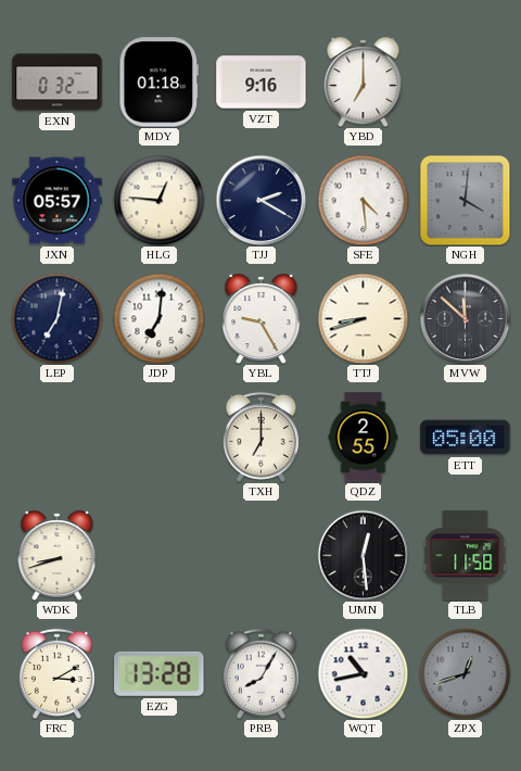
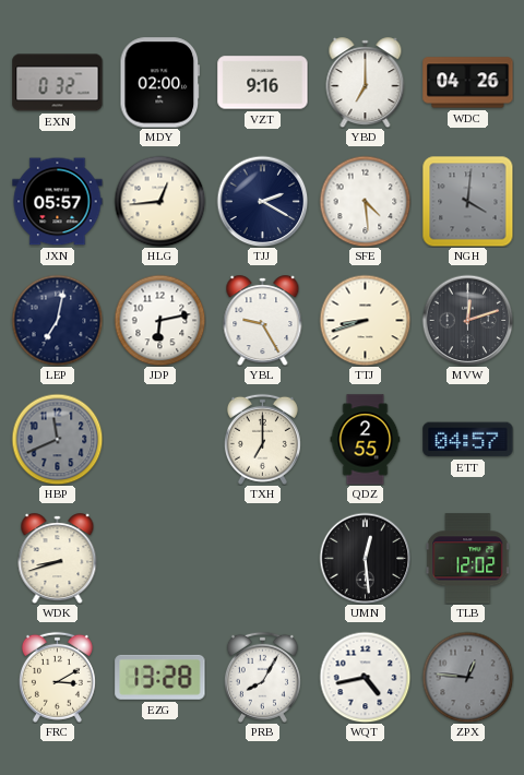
MDY: 01:18 -> 02:00
WDC: none -> 04:26
HLG: 12:46 -> 12:44
JDP: 7:01 -> 6:13
MVW: 11:52 -> 12:12
HBP: none -> 11:41
ETT: 05:00 -> 04:57
TLB: 11:58 -> 12:02
WQT: 10:43 -> 4:43
ZPX: 12:42 -> 12:46
